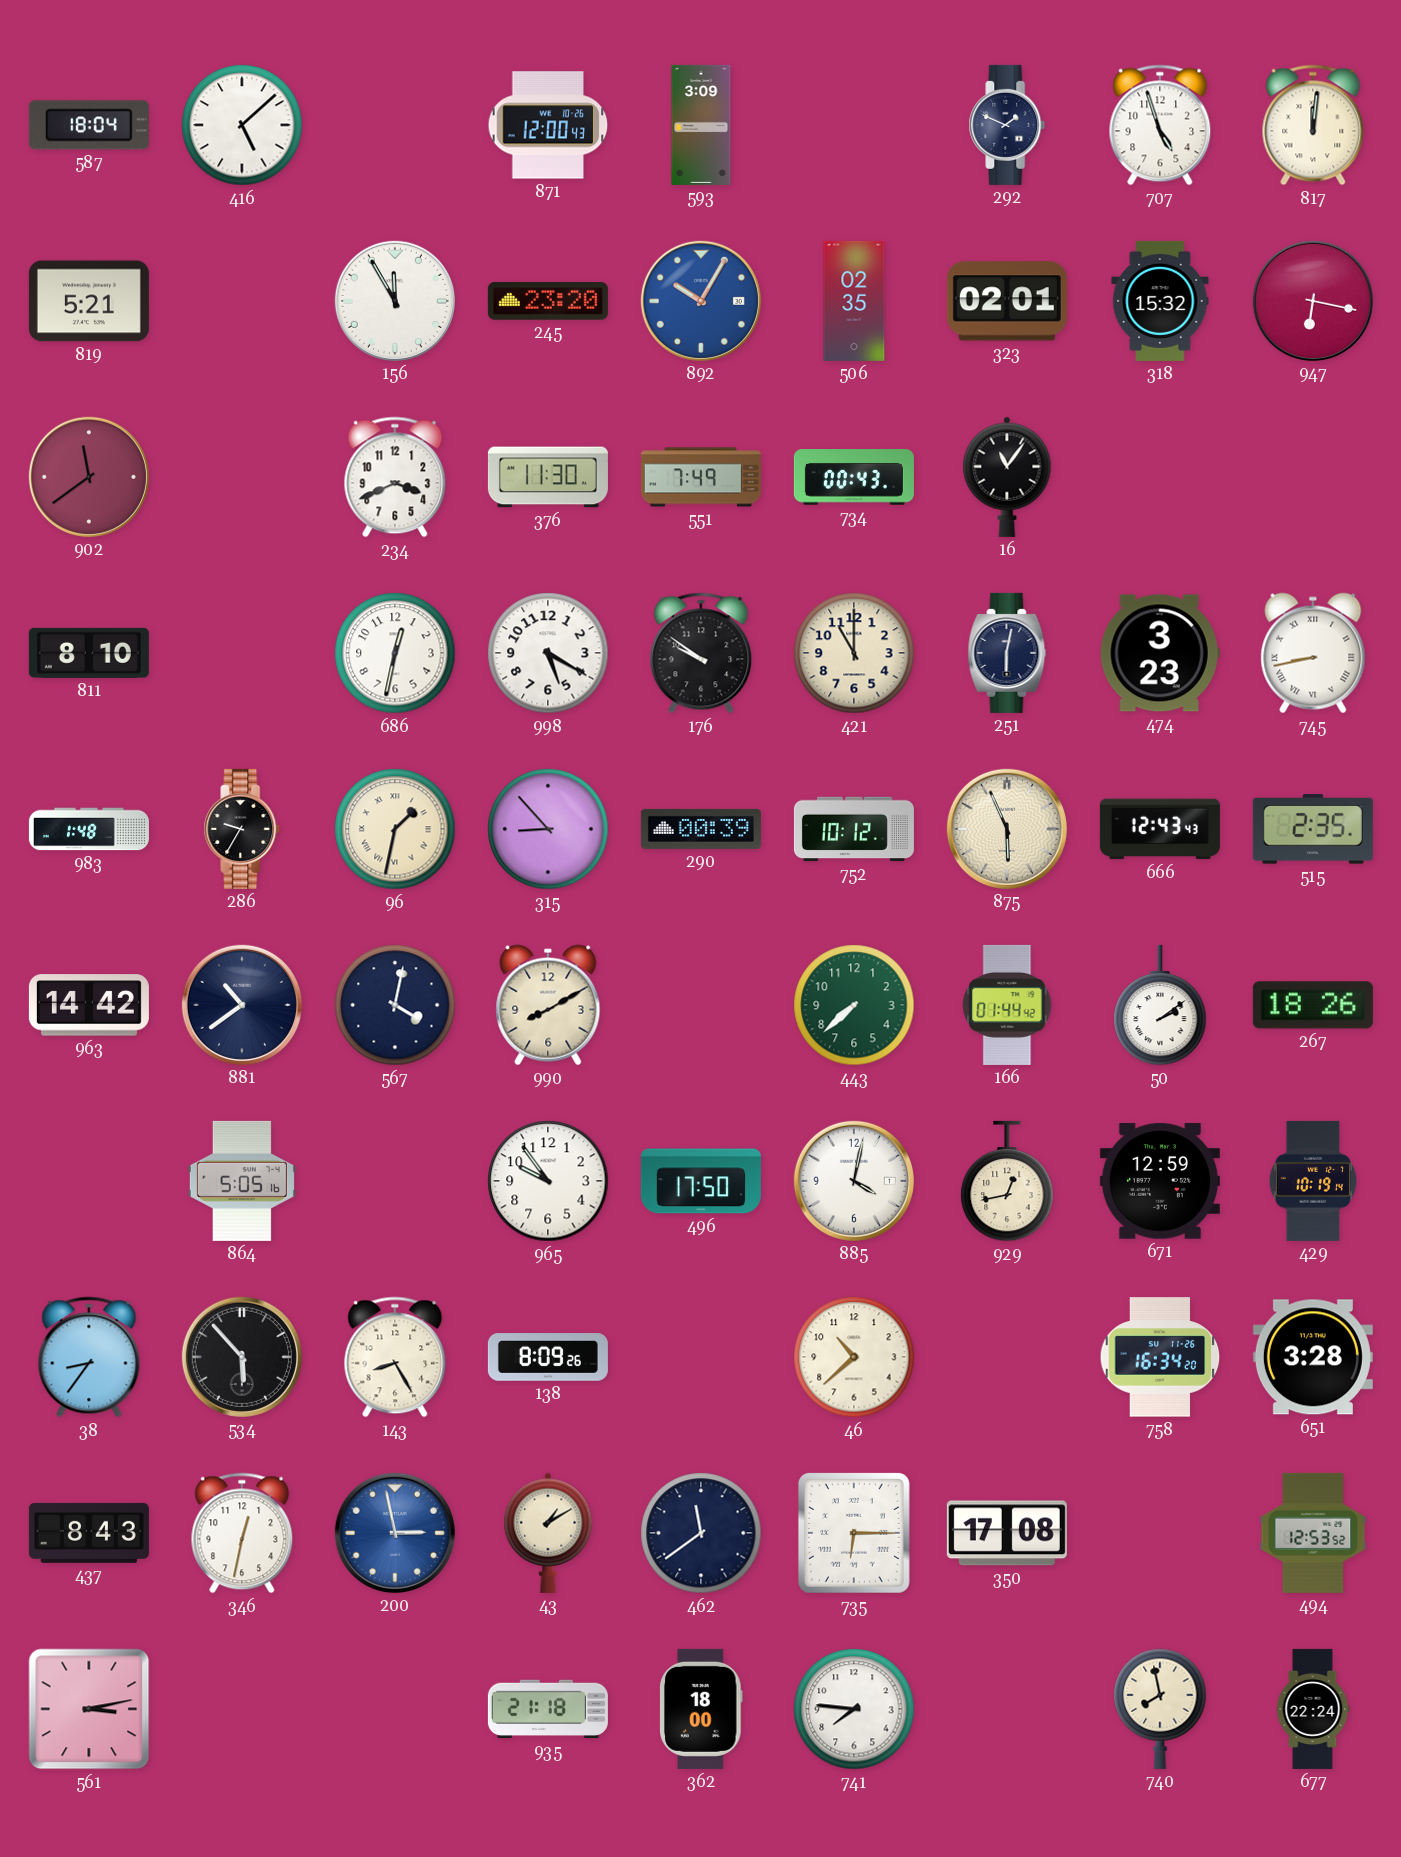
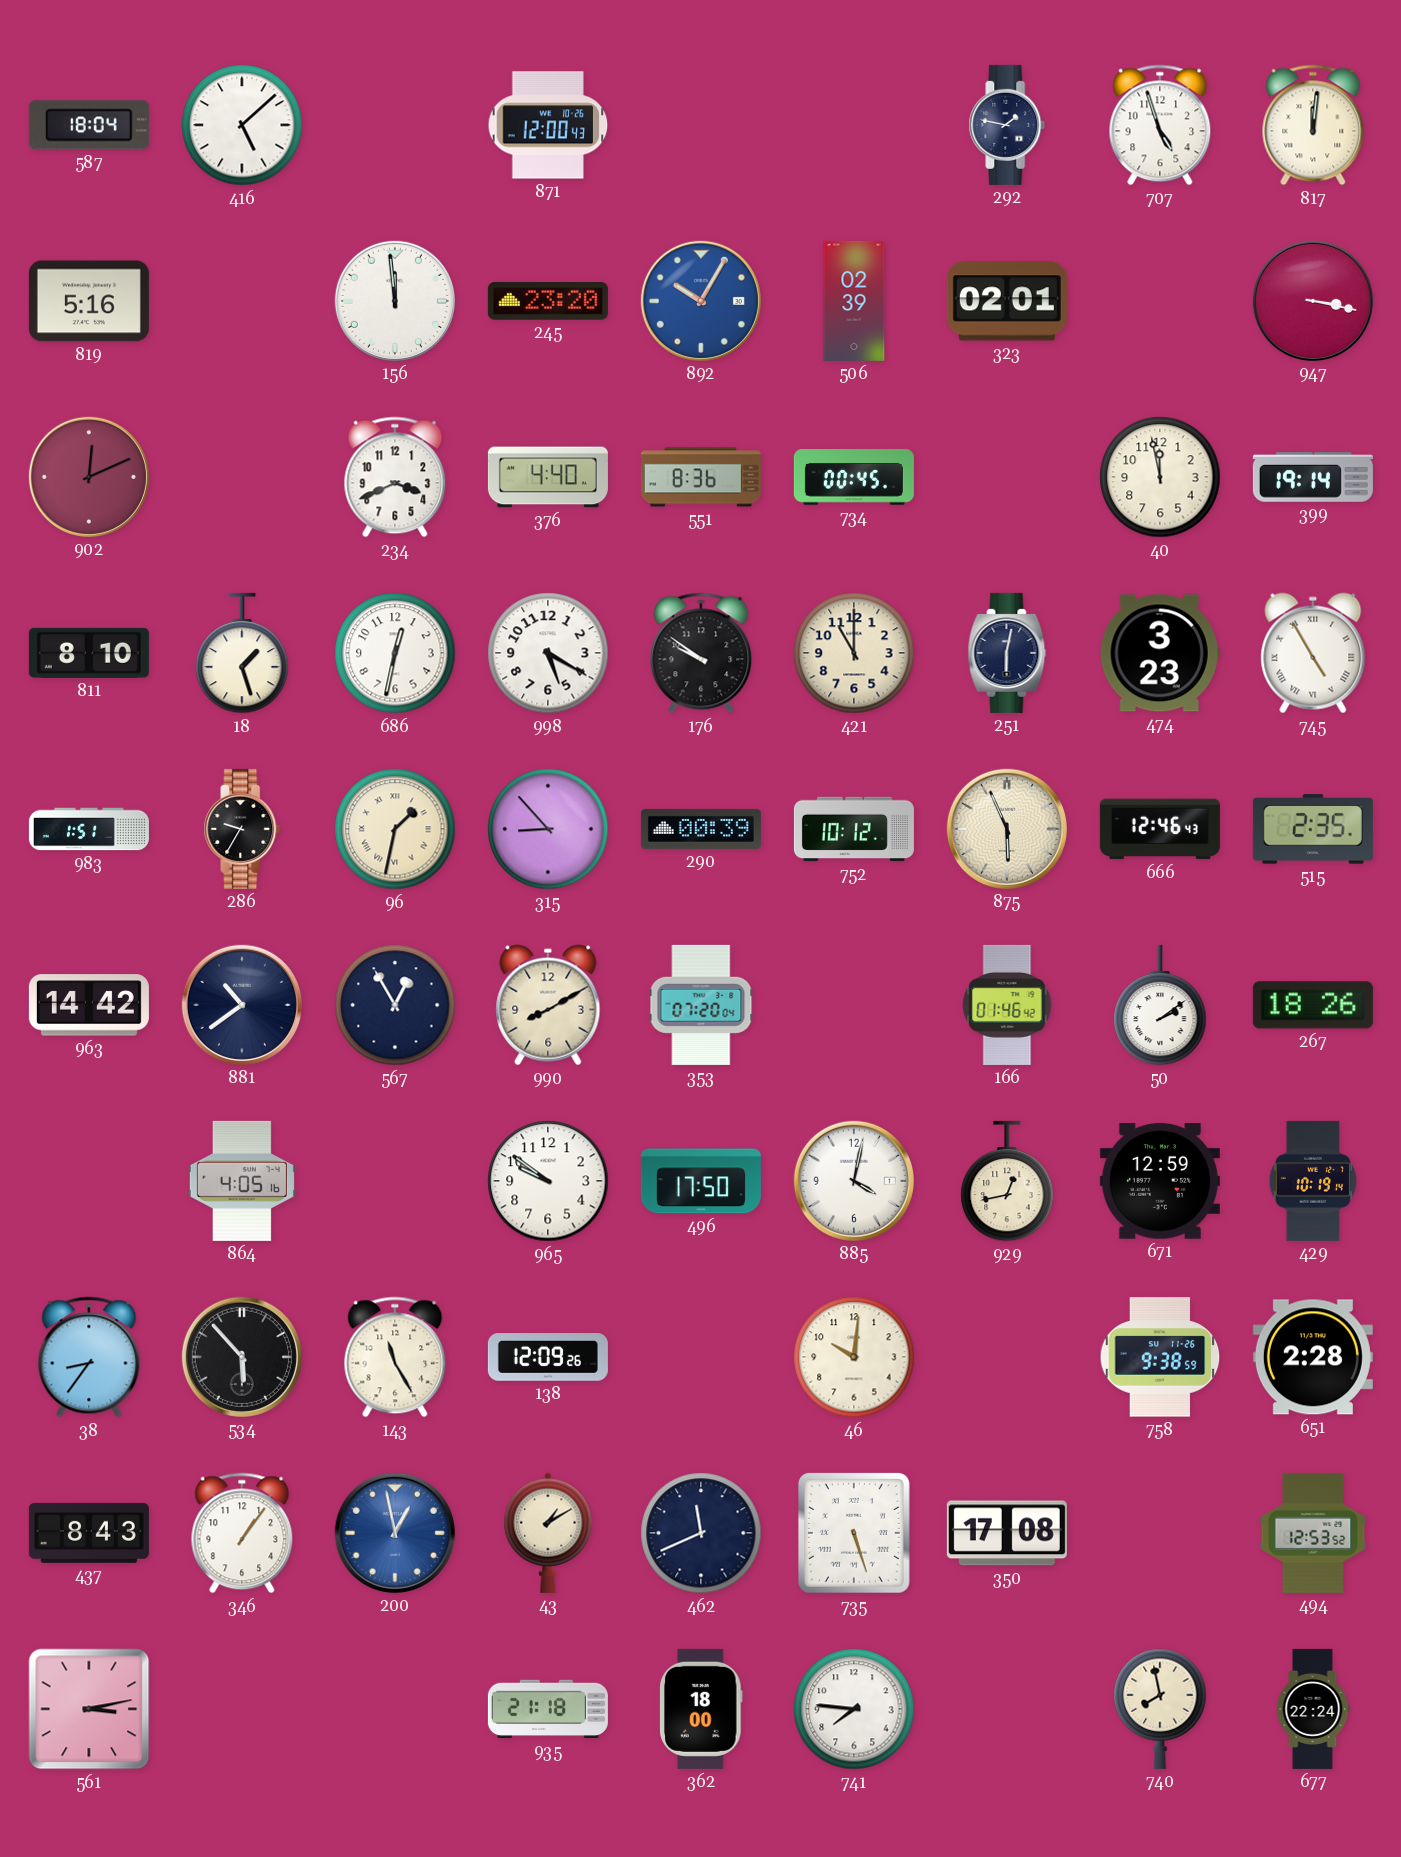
593: 3:09 -> none
292: 1:49 -> 1:47
819: 5:21 -> 5:16
156: 11:55 -> 11:59
506: 02:35 -> 02:39
318: 15:32 -> none
947: 6:17 -> 3:17
902: 11:39 -> 12:11
376: 11:30 -> 4:40
551: 7:49 -> 8:36
734: 00:43 -> 00:45
16: 11:06 -> none
40: none -> 11:58
399: none -> 19:14
18: none -> 1:27
745: 8:43 -> 4:55
983: 1:48 -> 1:51
666: 12:43 -> 12:46
567: 4:02 -> 12:55
353: none -> 07:20
443: 7:38 -> none
166: 01:44 -> 01:46
864: 5:05 -> 4:05
965: 9:54 -> 9:51
143: 8:25 -> 11:25
138: 8:09 -> 12:09
46: 10:38 -> 10:01
758: 16:34 -> 9:38
651: 3:28 -> 2:28
346: 12:32 -> 1:06
200: 2:58 -> 12:58
462: 11:39 -> 11:41
735: 6:15 -> 5:27
